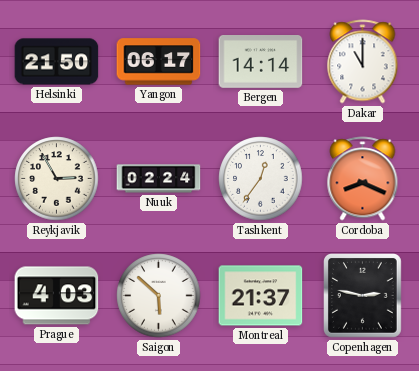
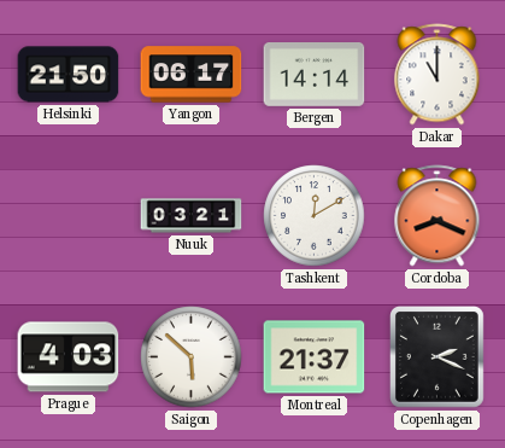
Reykjavik: 2:55 -> none
Nuuk: 02:24 -> 03:21
Tashkent: 12:36 -> 12:10
Copenhagen: 2:47 -> 2:19
